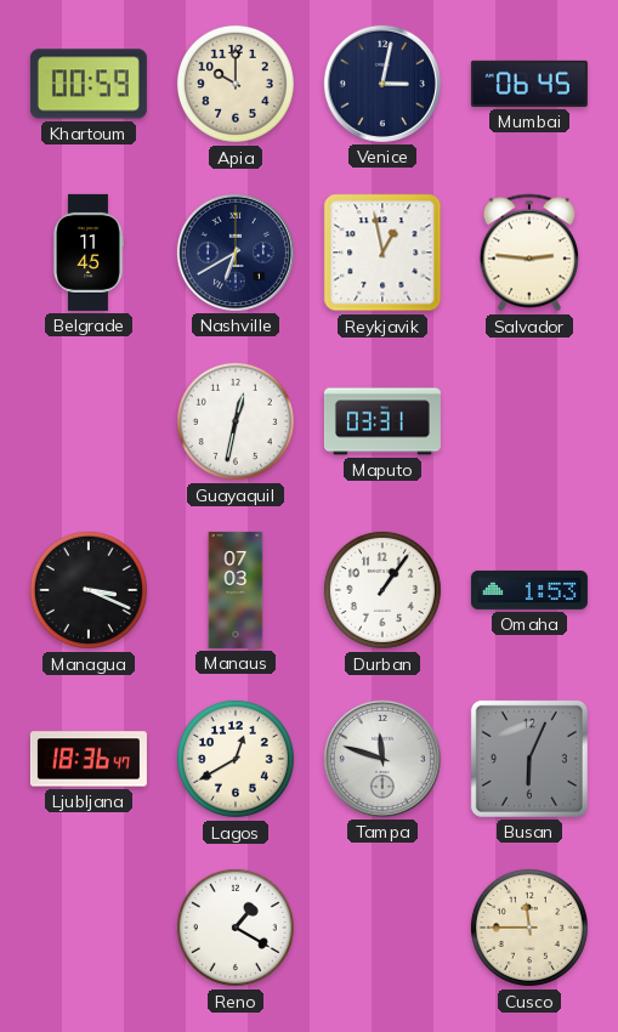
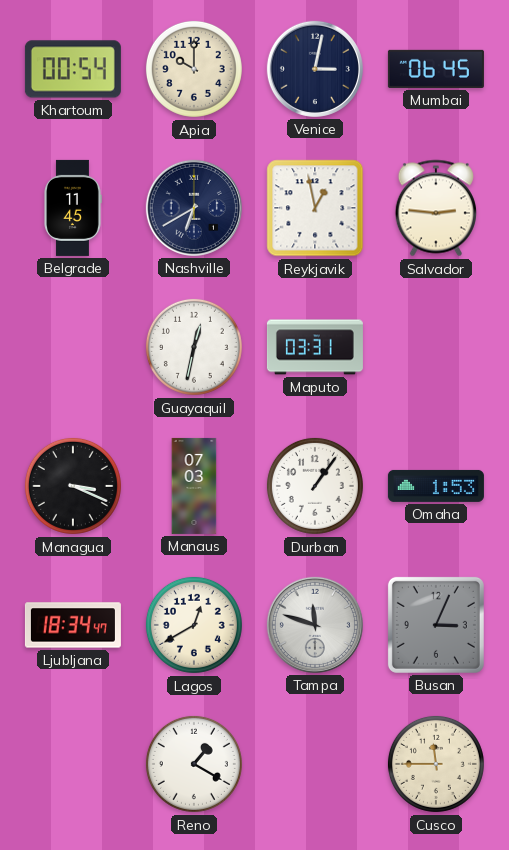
Khartoum: 00:59 -> 00:54
Ljubljana: 18:36 -> 18:34
Busan: 6:04 -> 3:04
